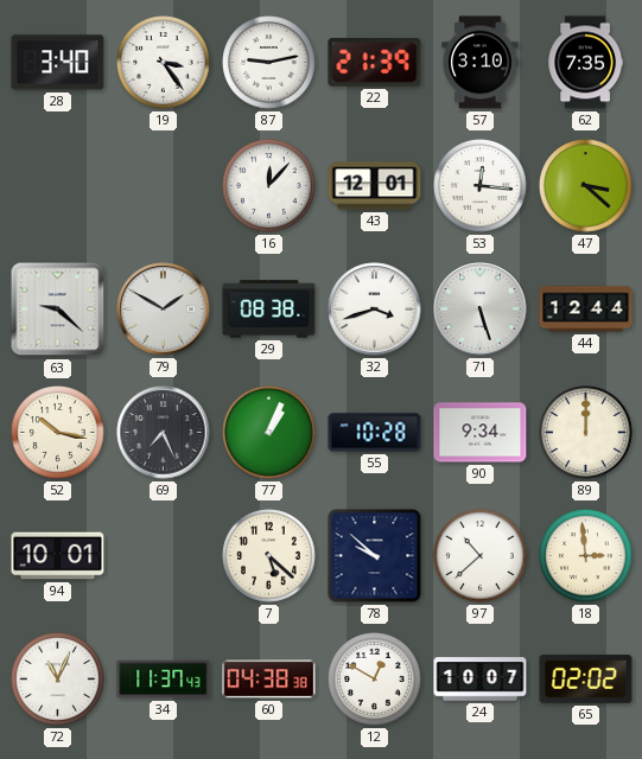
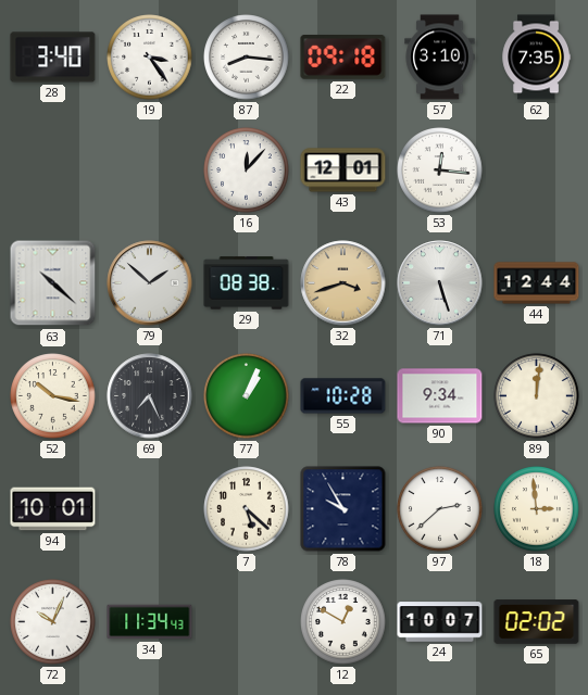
87: 9:13 -> 8:16
22: 21:39 -> 09:18
47: 3:22 -> none
63: 9:22 -> 10:22
79: 1:50 -> 1:52
32 dial: white -> champagne
89: 12:00 -> 12:01
78: 9:52 -> 9:55
97: 10:38 -> 2:38
72: 11:04 -> 10:04
34: 11:37 -> 11:34
60: 04:38 -> none
